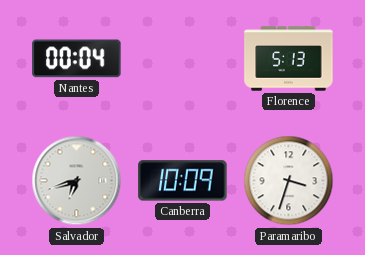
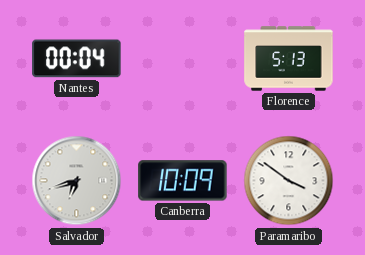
Paramaribo: 3:33 -> 3:51
